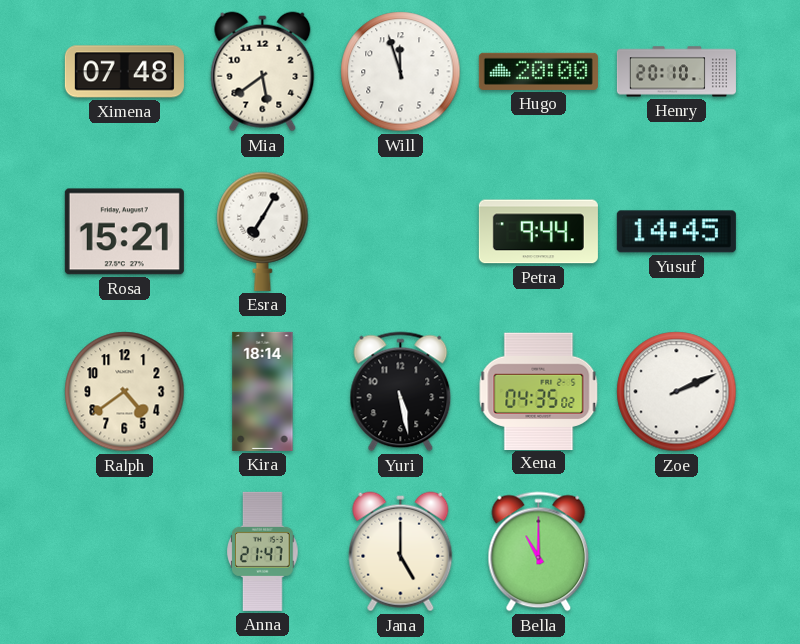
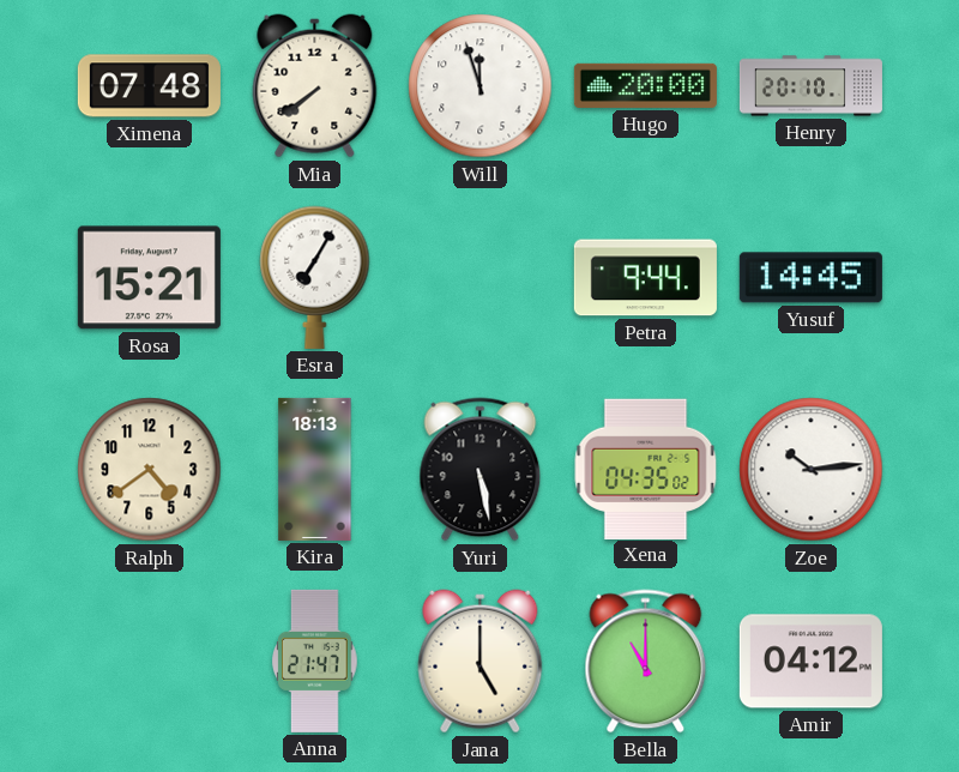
Mia: 5:39 -> 7:39
Kira: 18:14 -> 18:13
Zoe: 2:11 -> 10:14
Amir: none -> 04:12
